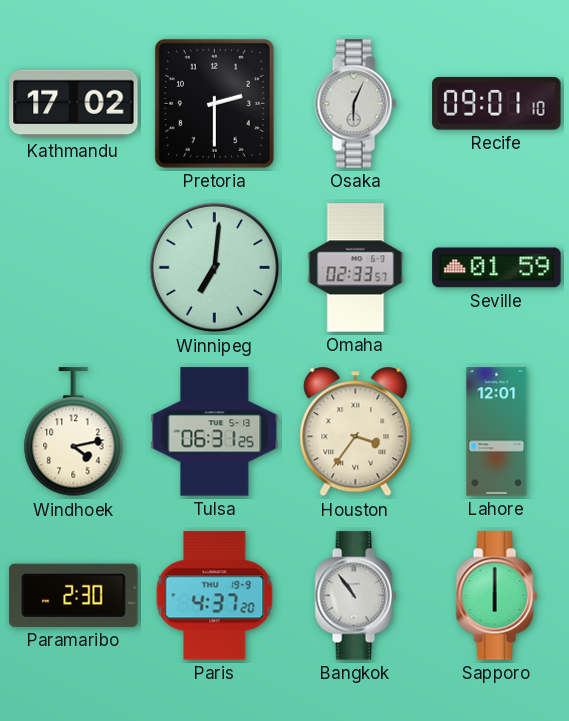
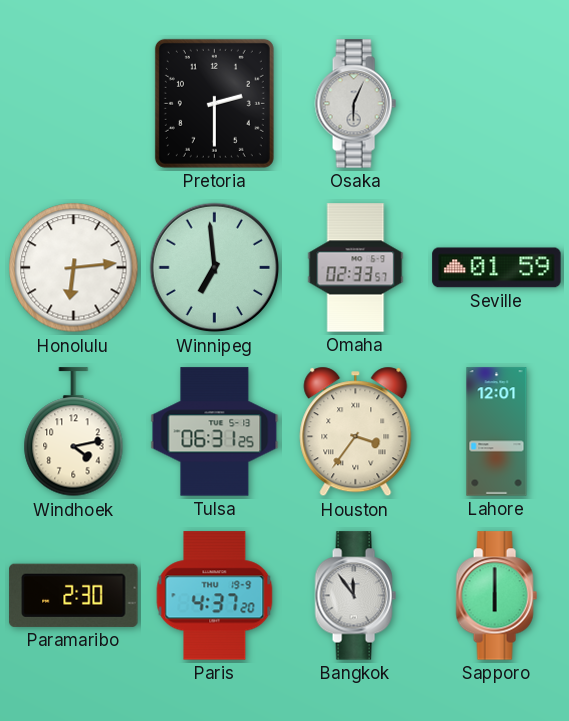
Kathmandu: 17:02 -> none
Recife: 09:01 -> none
Honolulu: none -> 6:14
Winnipeg: 7:01 -> 6:59
Bangkok: 10:54 -> 11:54
